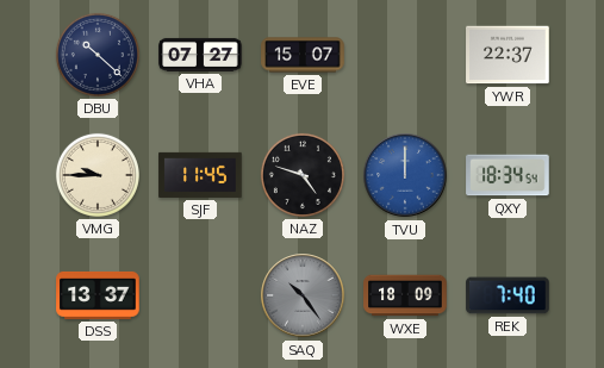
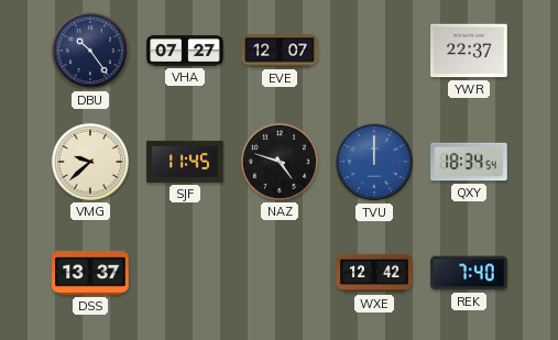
DBU: 10:22 -> 10:24
EVE: 15:07 -> 12:07
VMG: 9:45 -> 9:38
SAQ: 10:24 -> none
WXE: 18:09 -> 12:42
